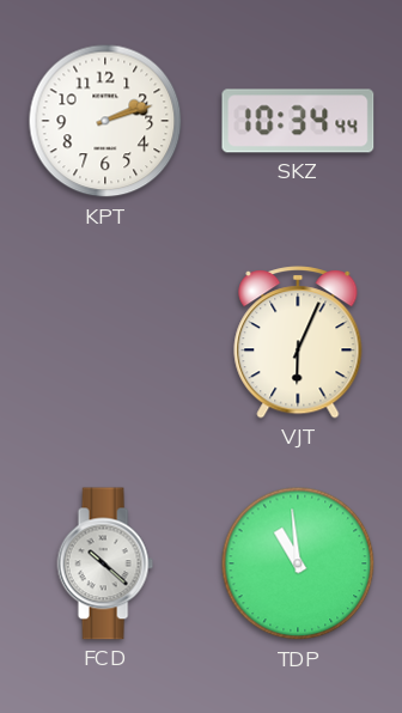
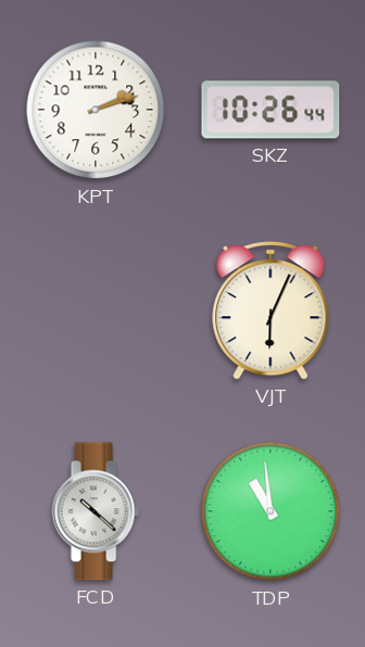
SKZ: 10:34 -> 10:26
